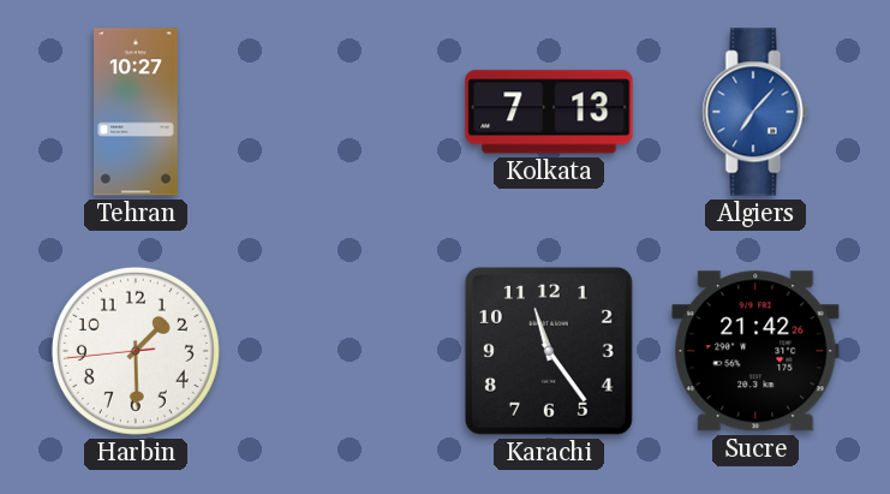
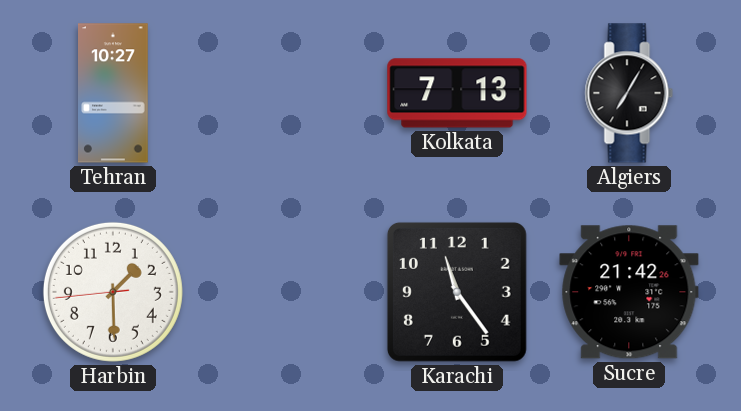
Algiers: 7:07 -> 7:05
Algiers dial: blue -> black
